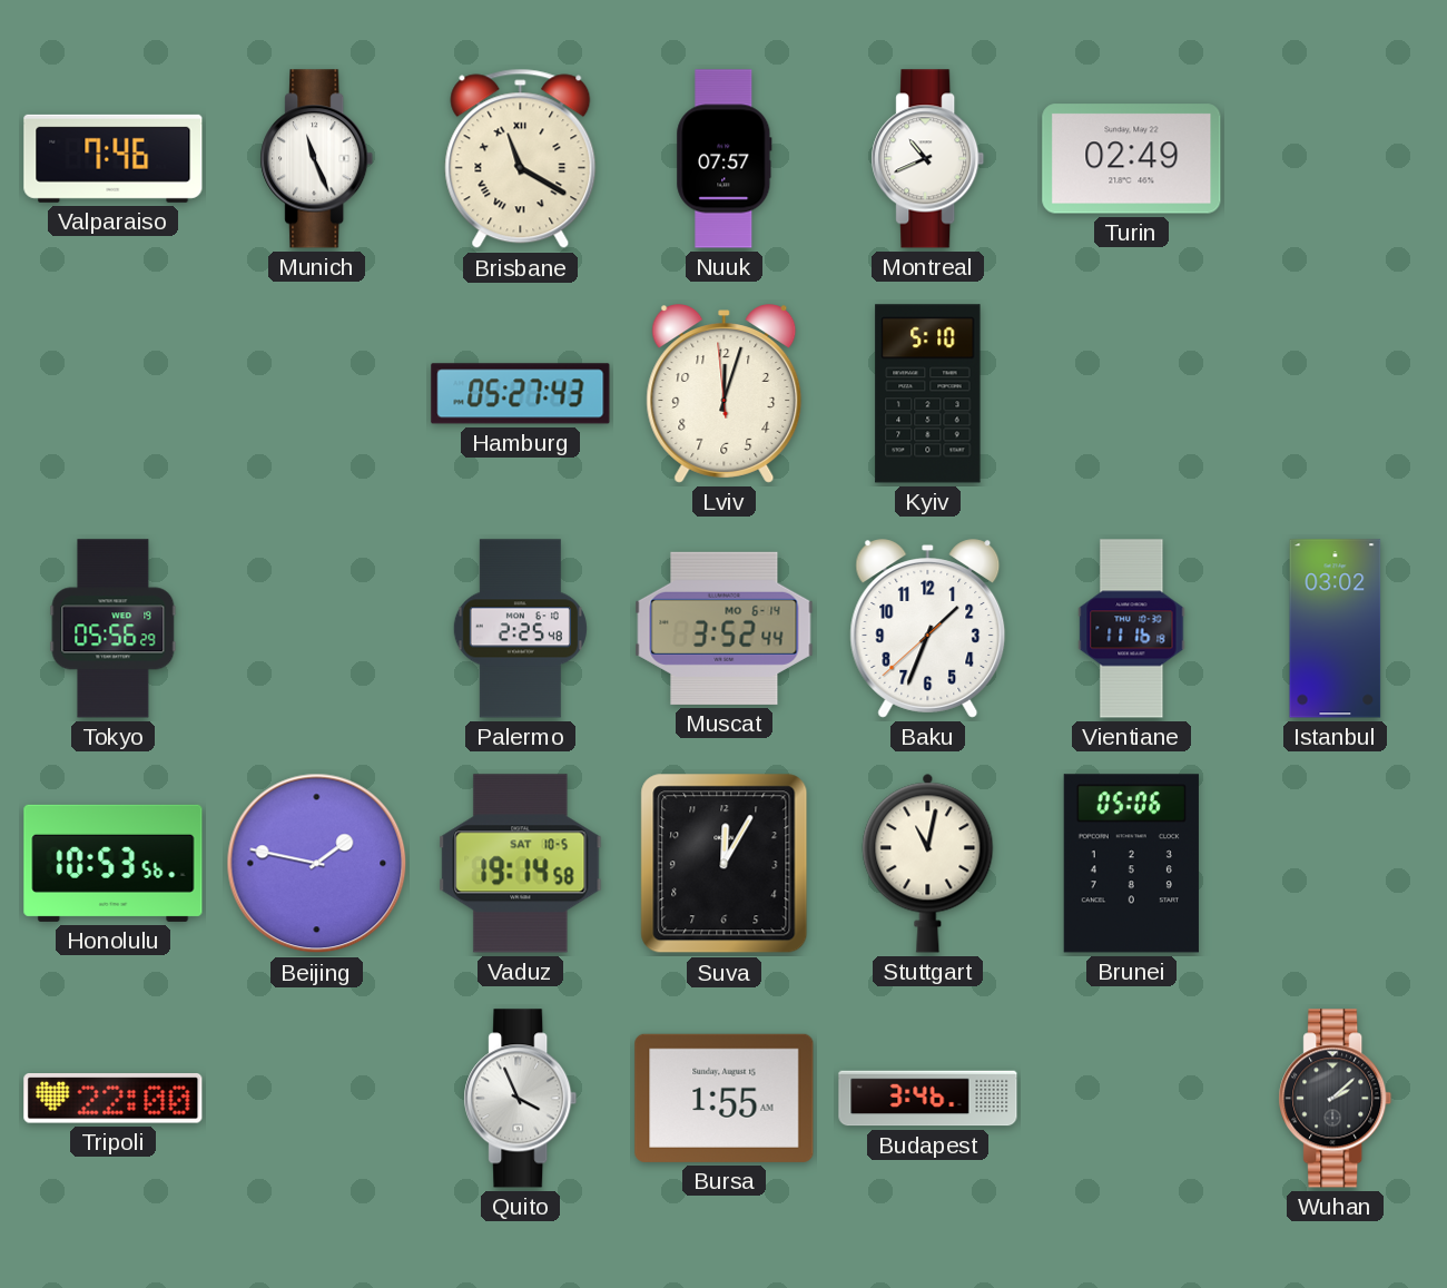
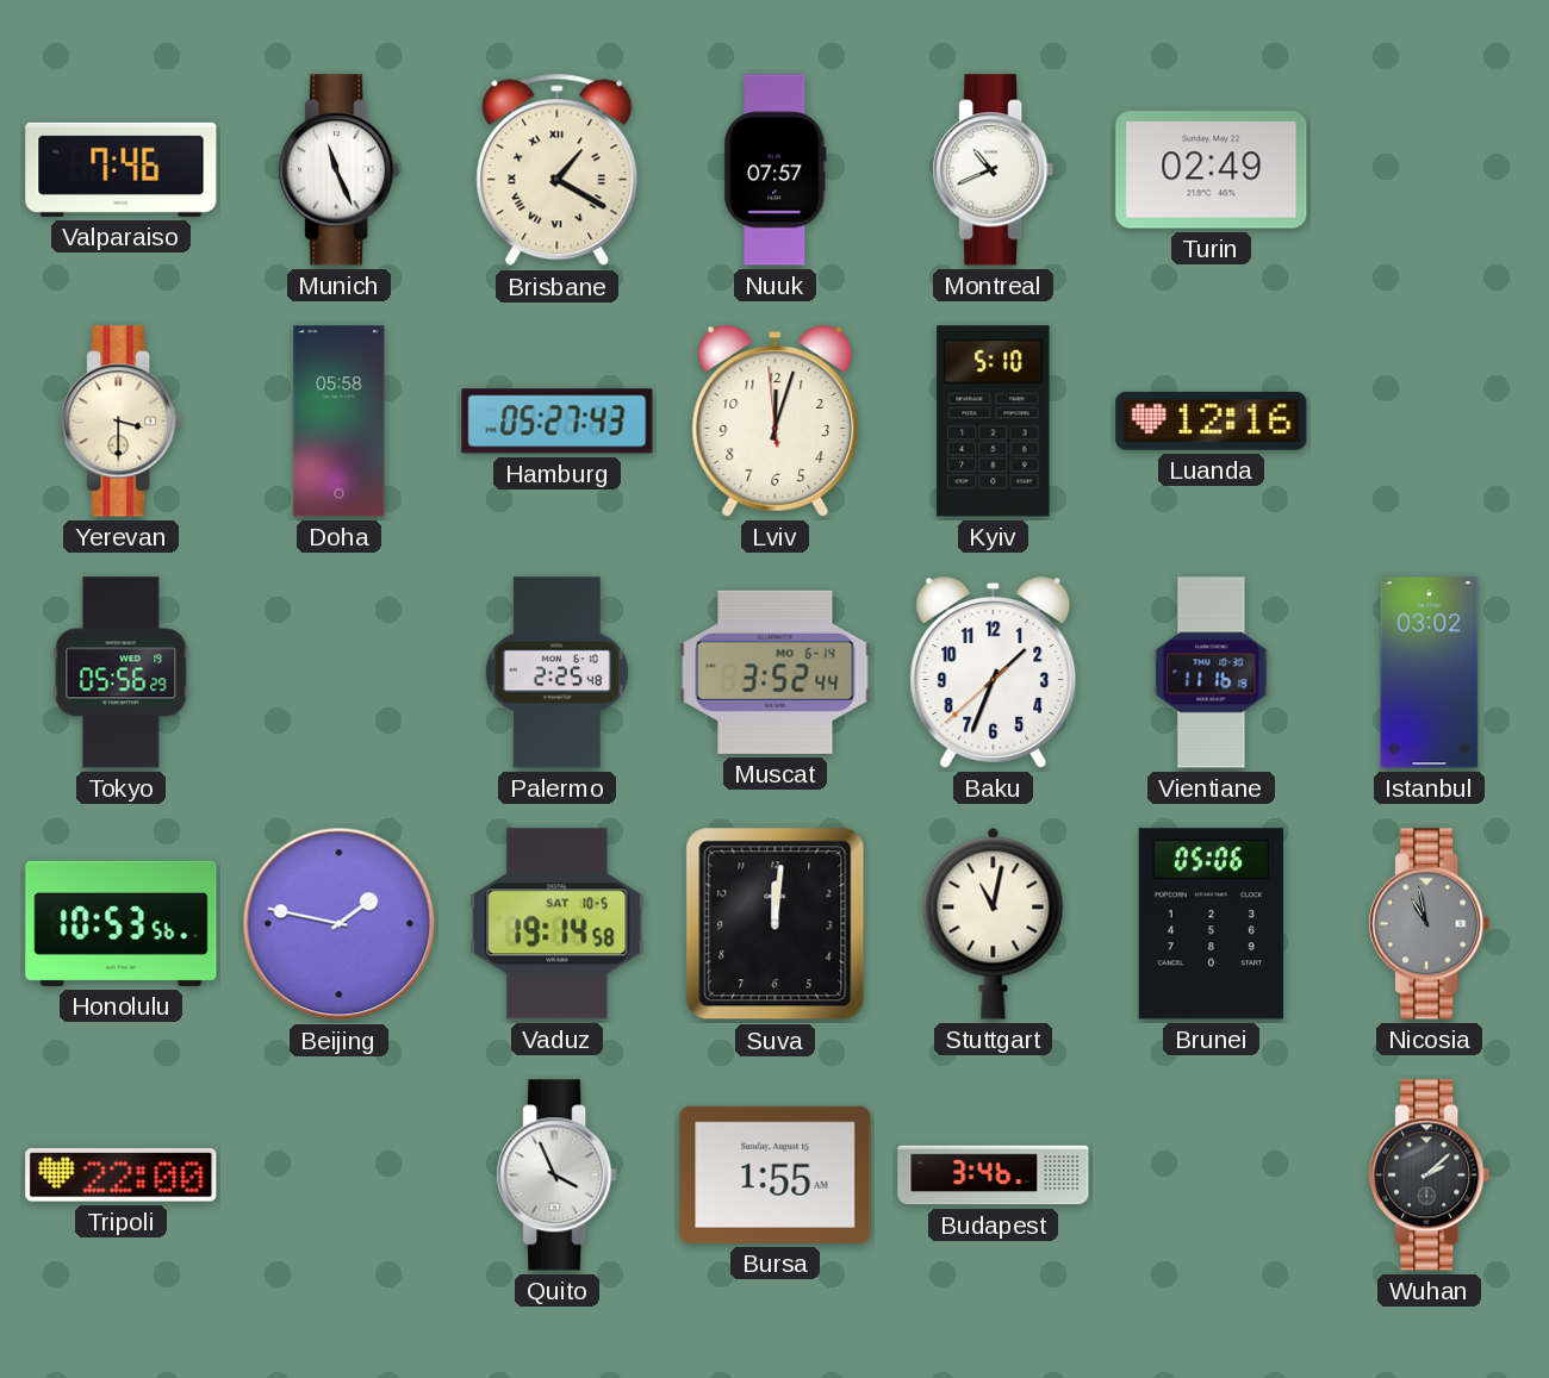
Brisbane: 11:20 -> 1:20
Yerevan: none -> 3:30
Doha: none -> 05:58
Luanda: none -> 12:16
Suva: 12:05 -> 12:01
Nicosia: none -> 10:58
